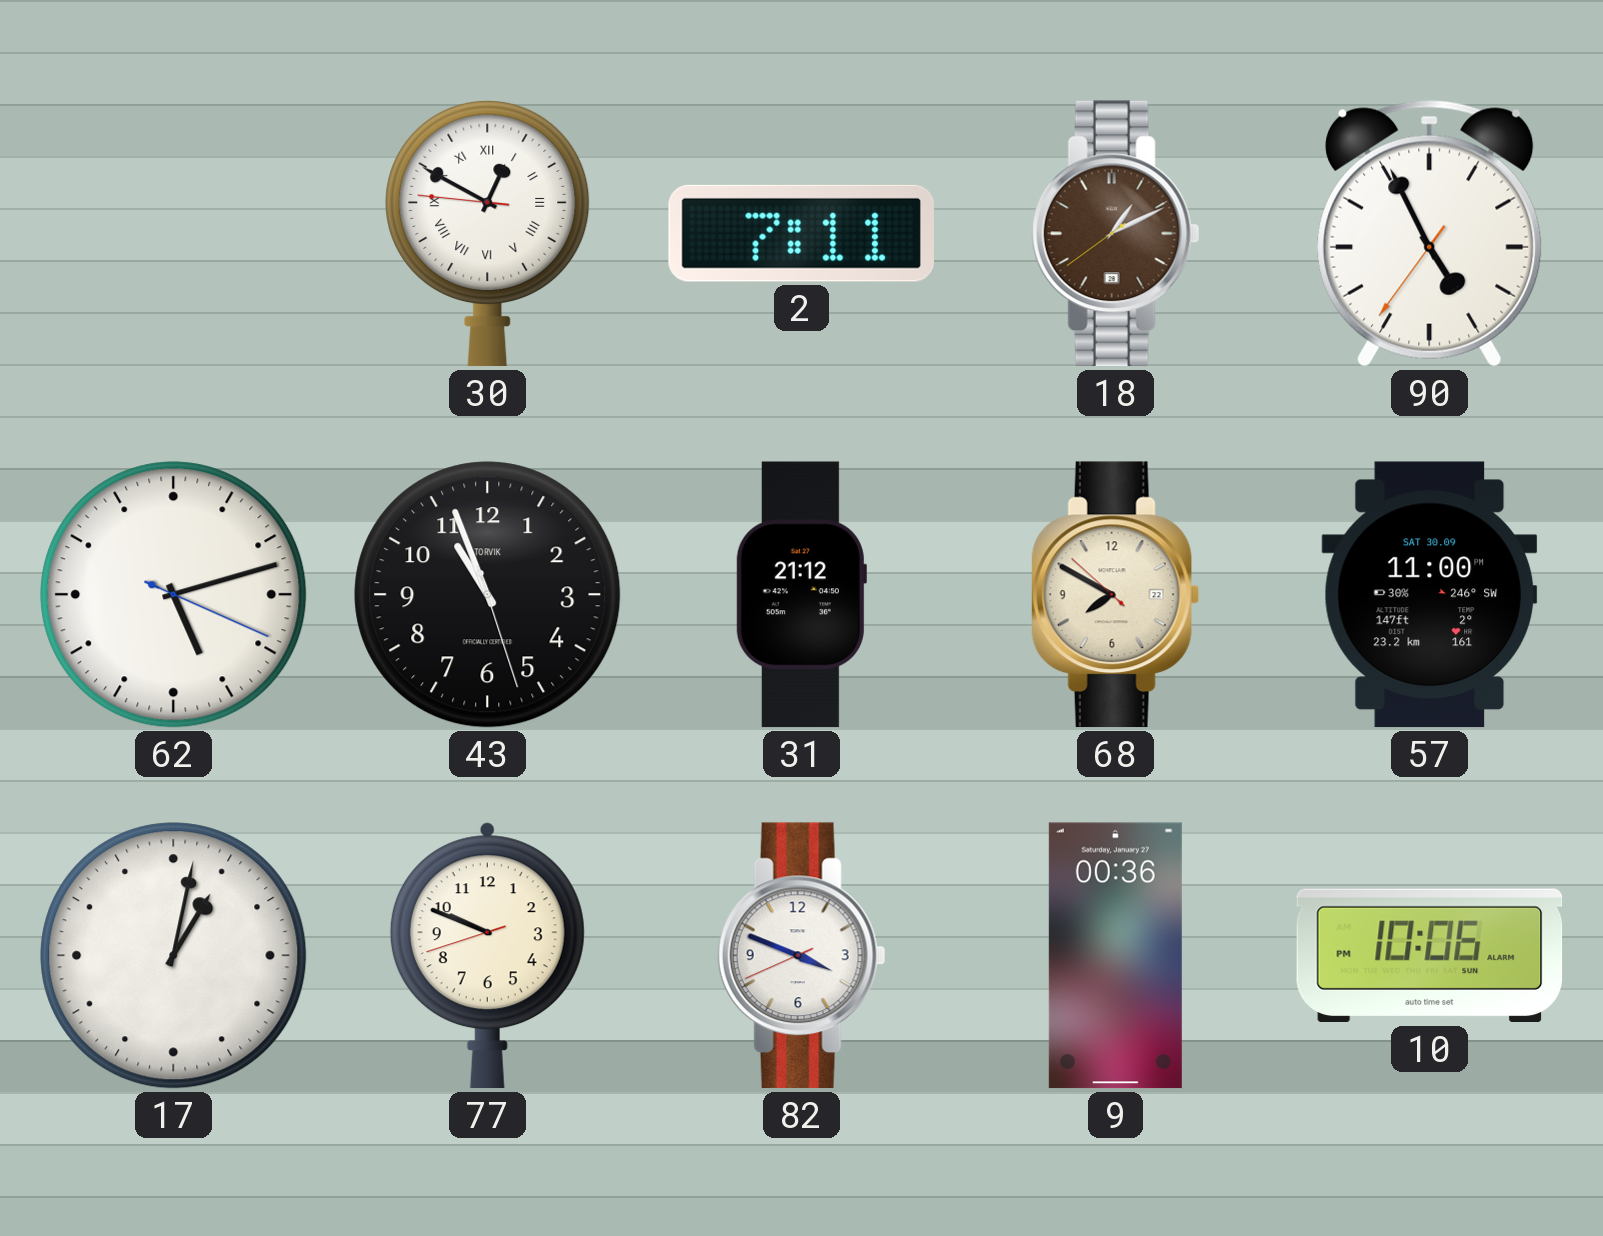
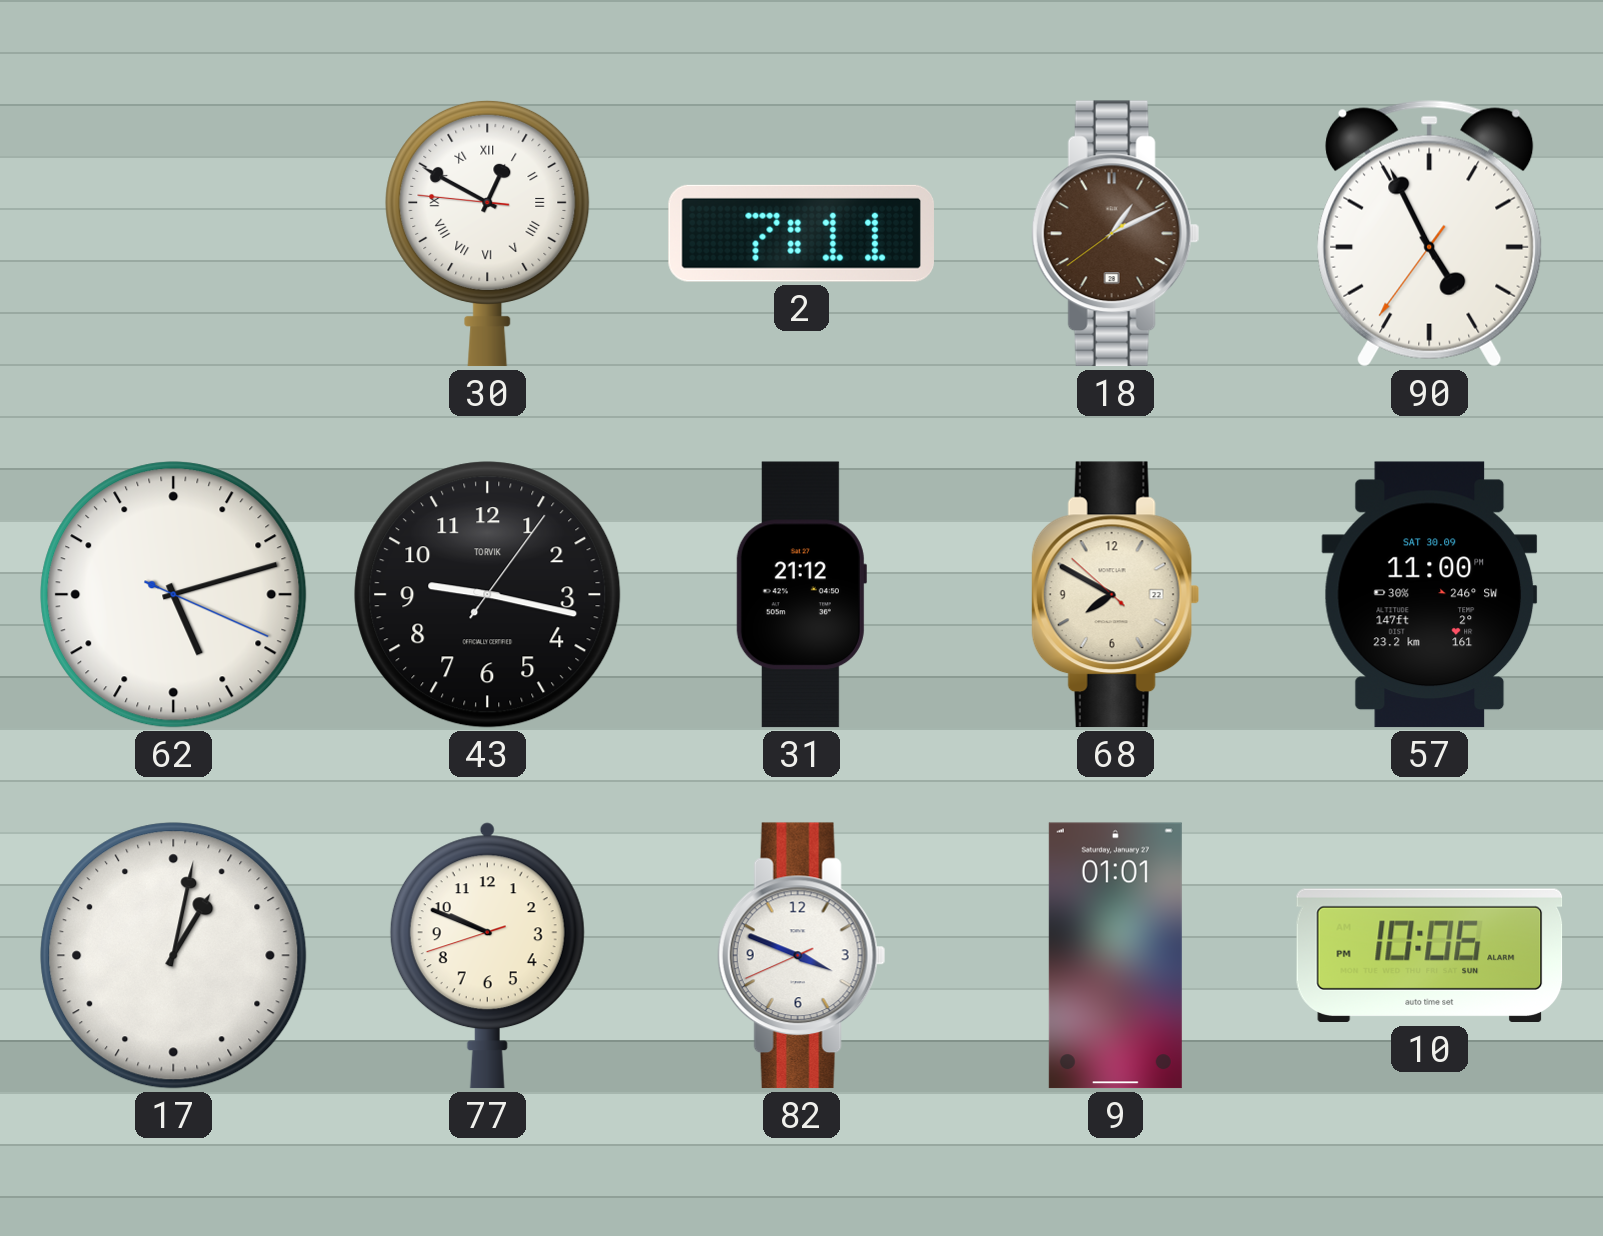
43: 10:56 -> 9:17
9: 00:36 -> 01:01
